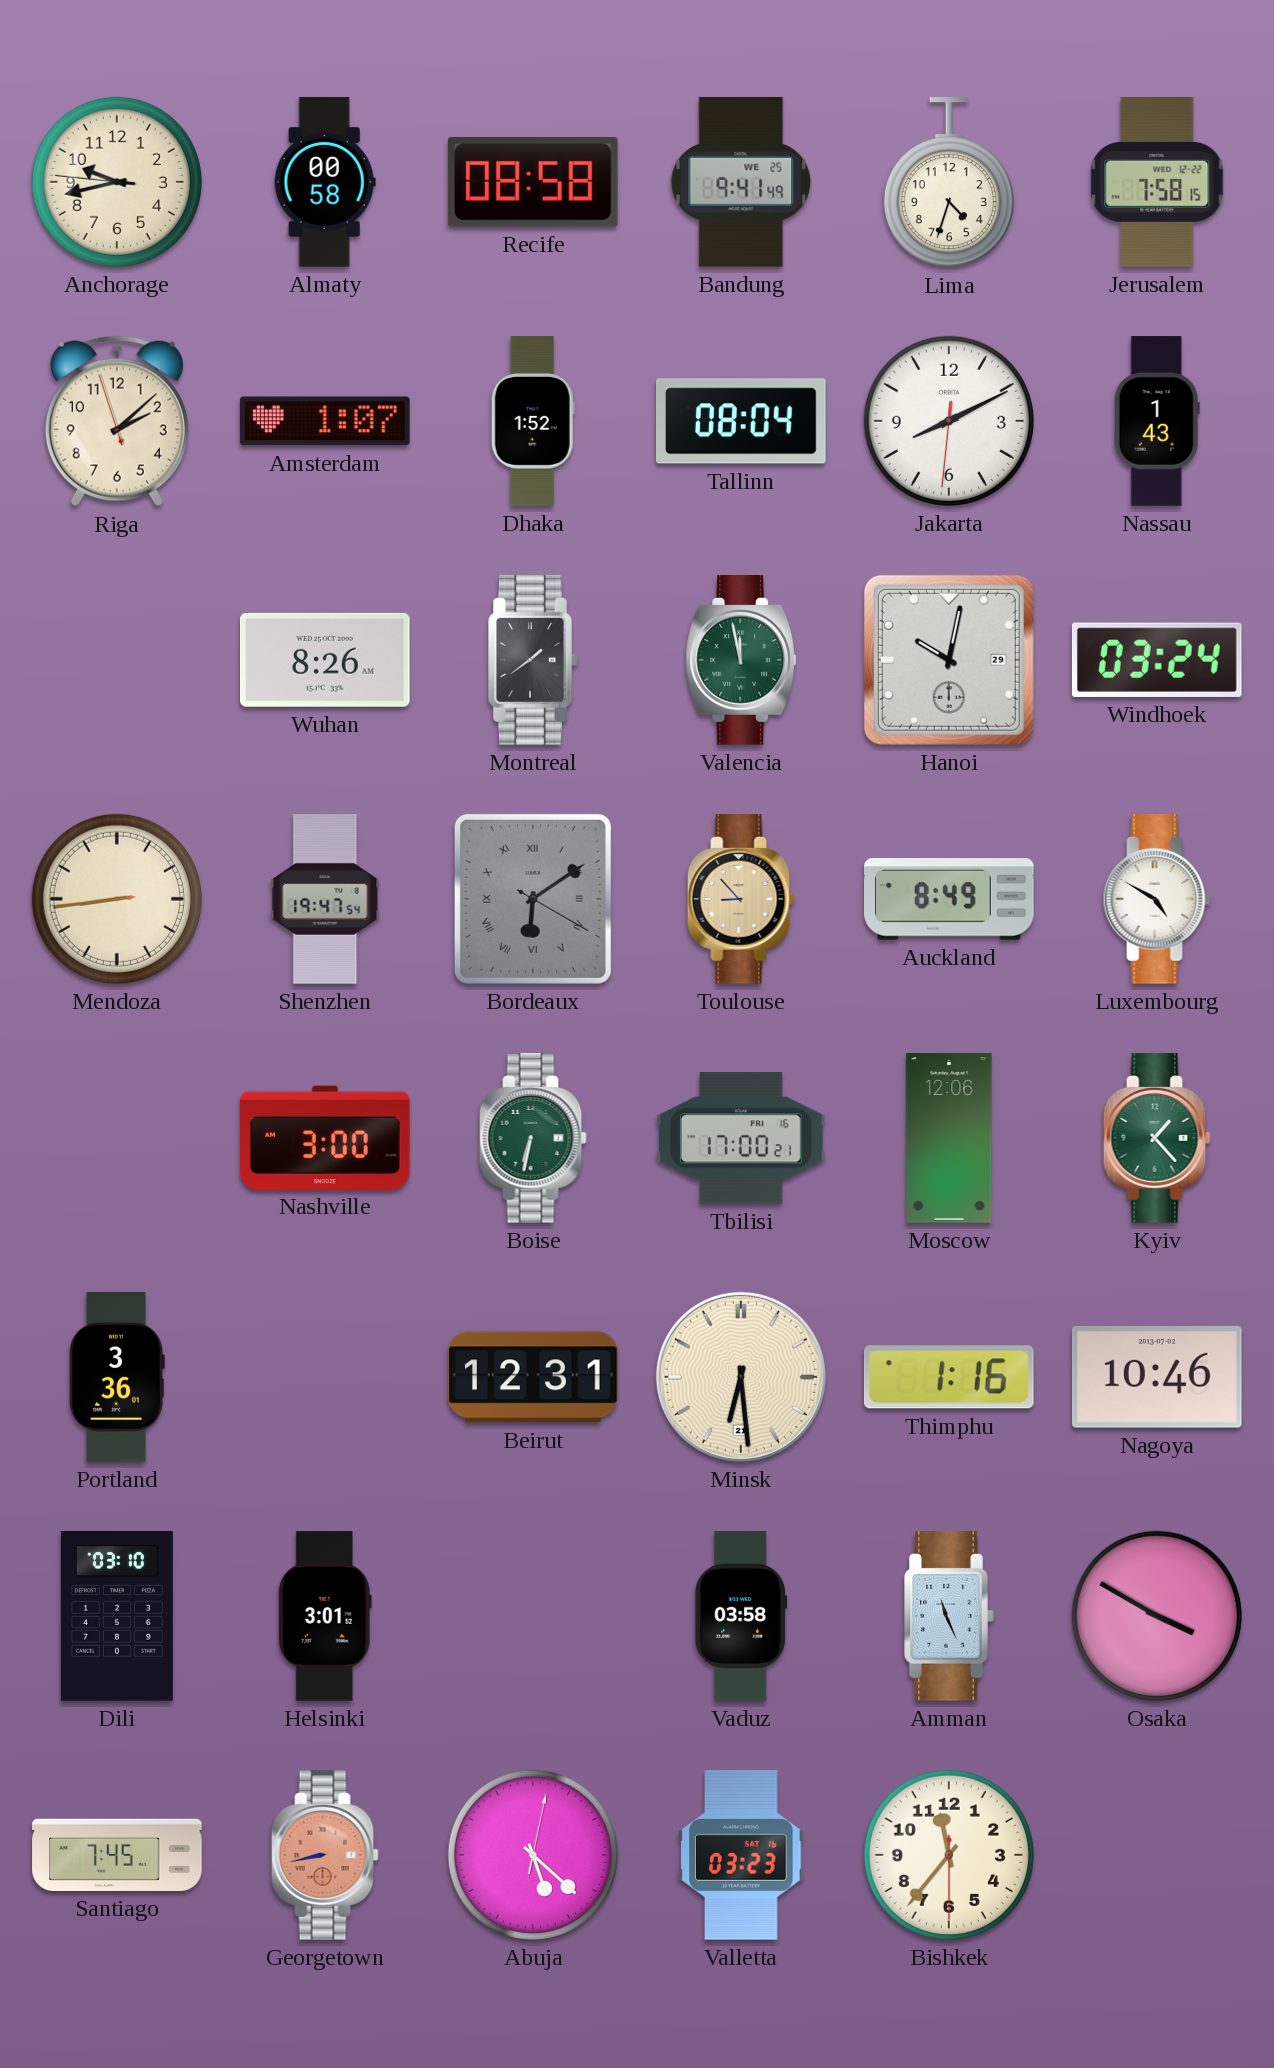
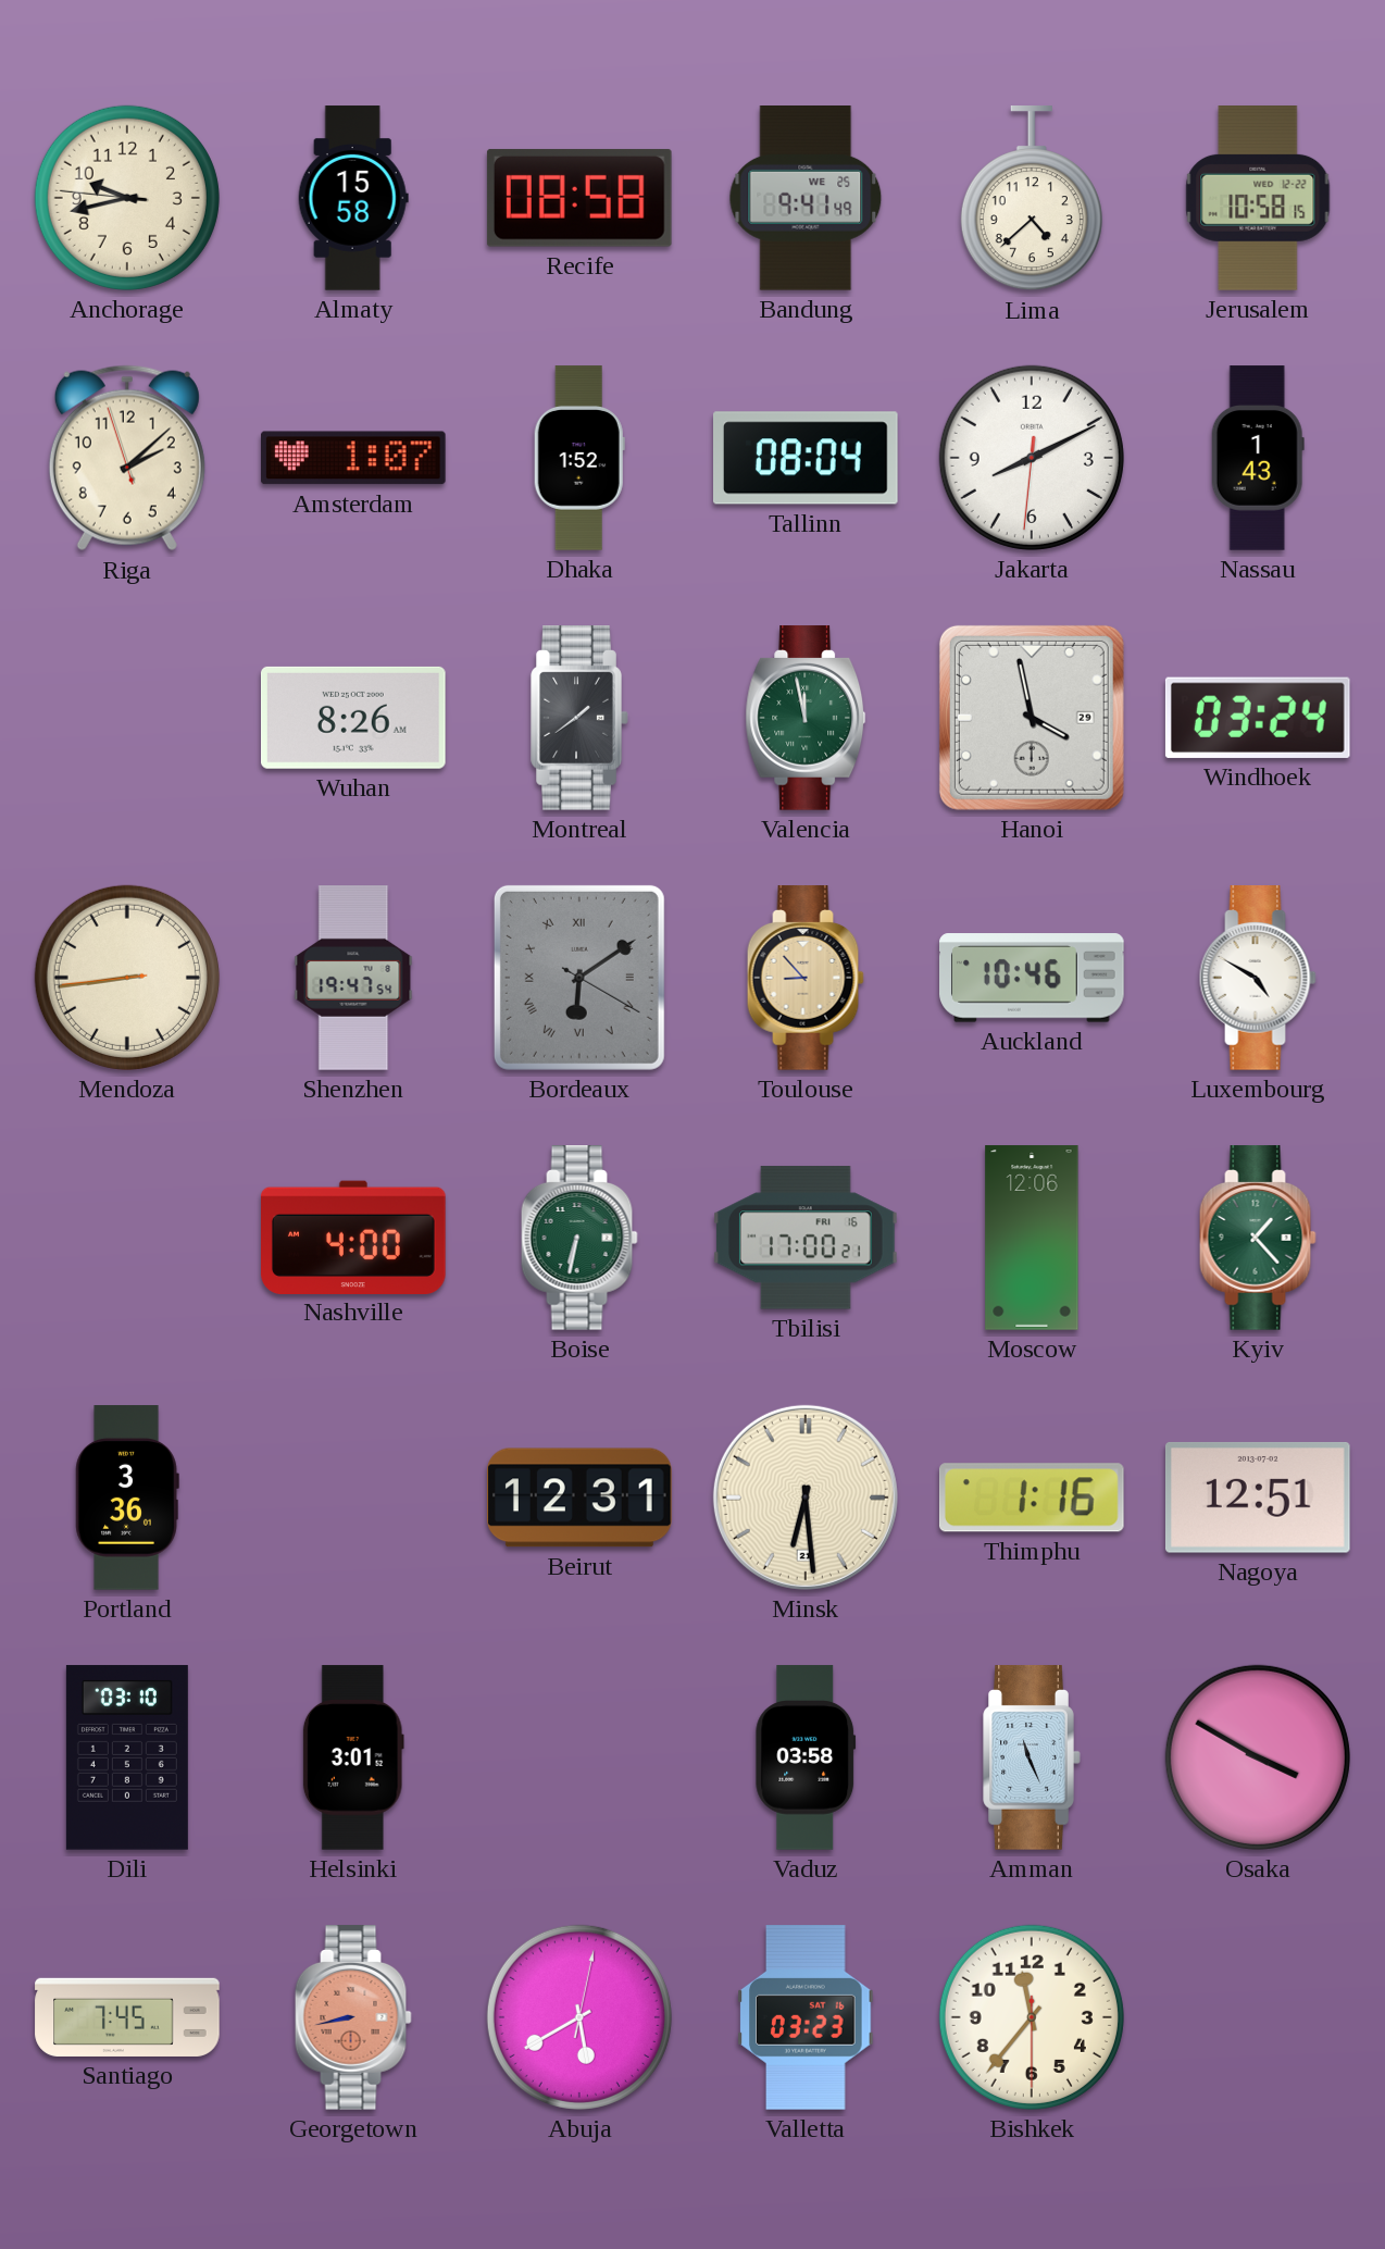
Almaty: 00:58 -> 15:58
Lima: 4:33 -> 4:38
Jerusalem: 7:58 -> 10:58
Hanoi: 10:02 -> 3:58
Auckland: 8:49 -> 10:46
Nashville: 3:00 -> 4:00
Nagoya: 10:46 -> 12:51
Abuja: 5:22 -> 5:40
